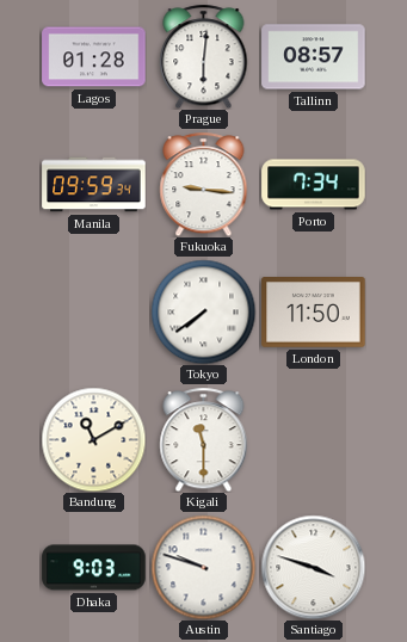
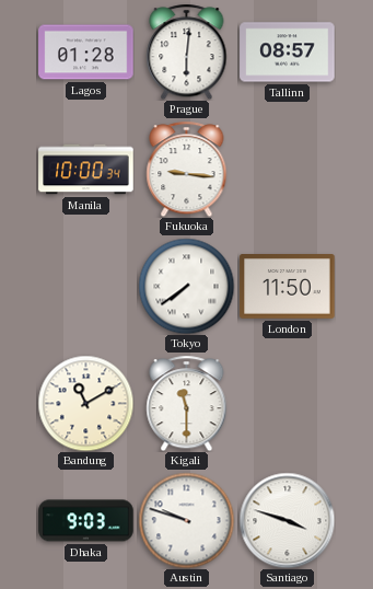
Manila: 09:59 -> 10:00
Porto: 7:34 -> none
